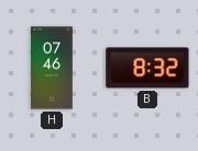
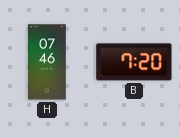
B: 8:32 -> 7:20
